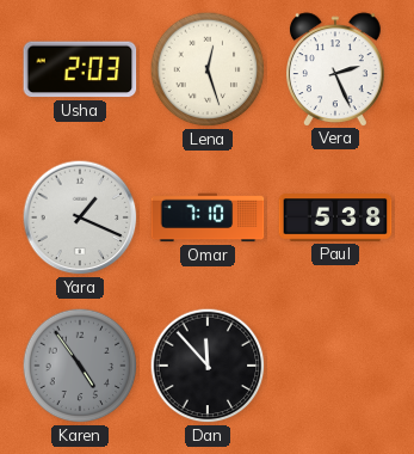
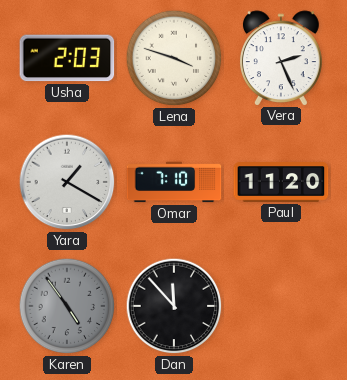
Lena: 12:27 -> 3:48
Yara: 1:19 -> 1:20
Paul: 5:38 -> 11:20
